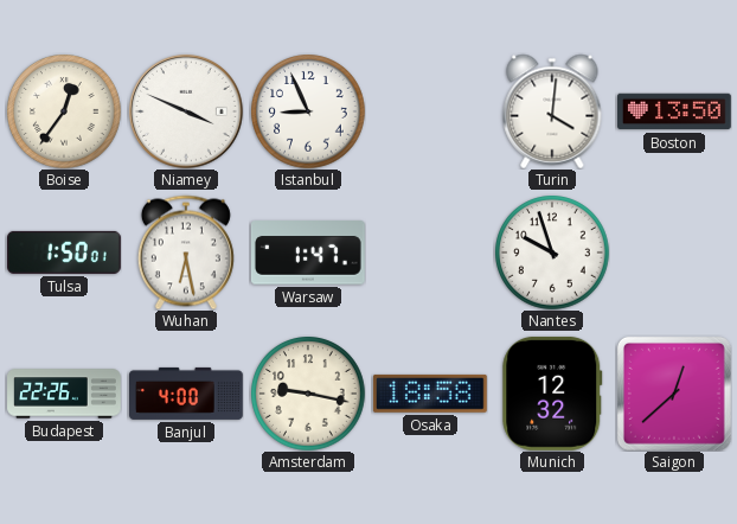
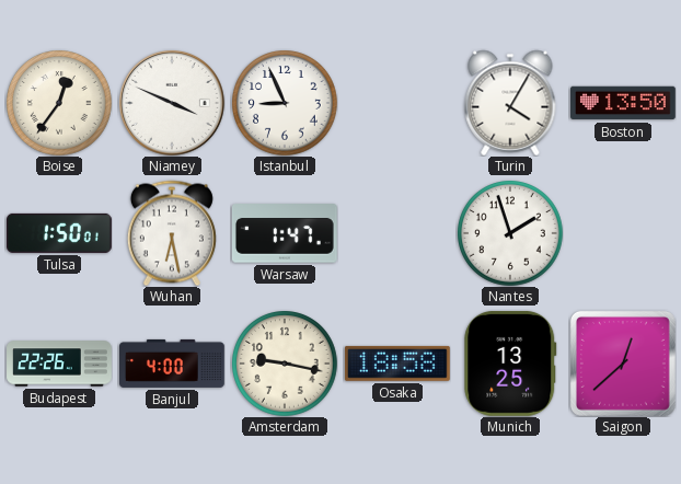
Turin: 4:01 -> 4:05
Nantes: 9:57 -> 1:57
Munich: 12:32 -> 13:25
